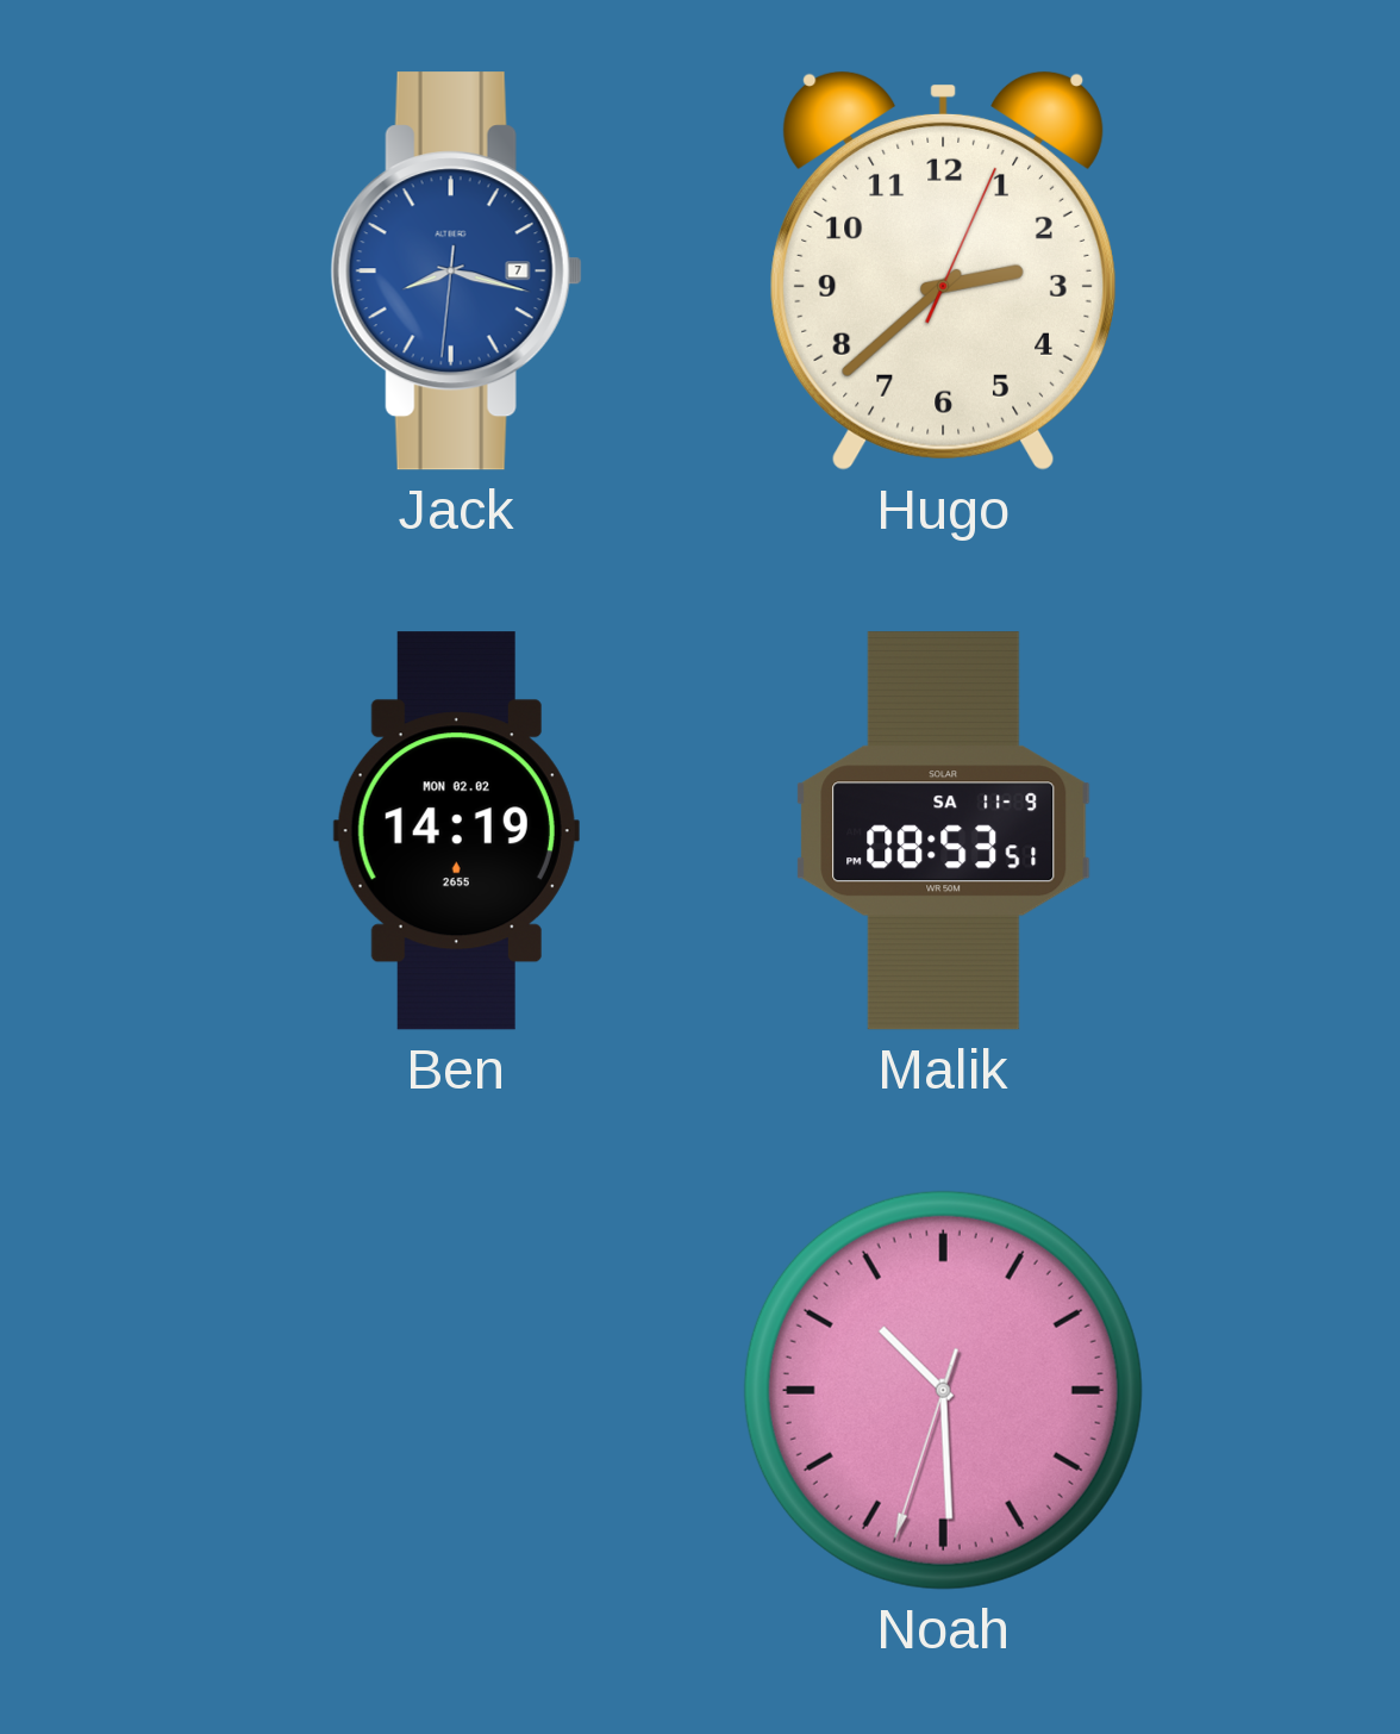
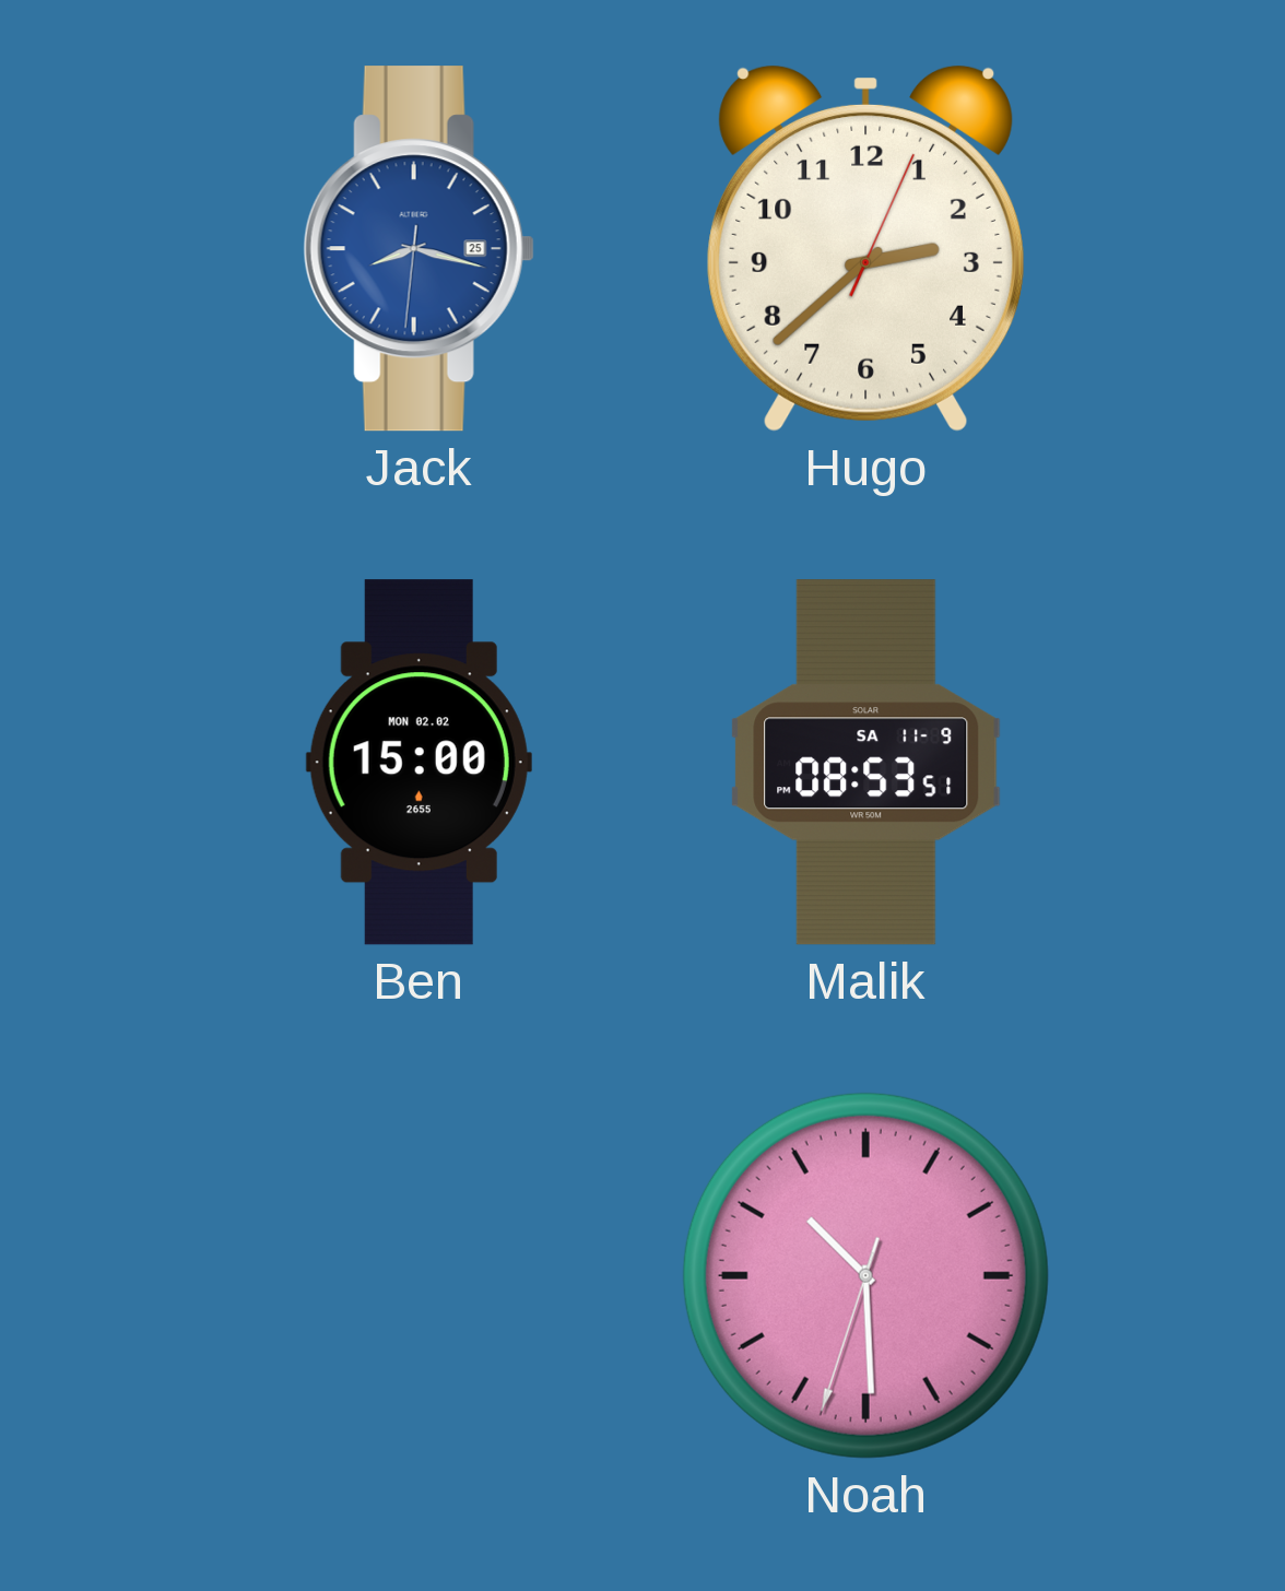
Jack date: 7 -> 25
Ben: 14:19 -> 15:00
